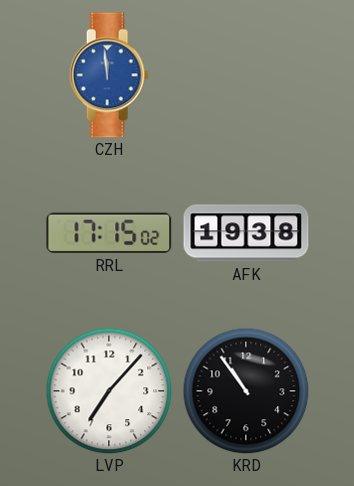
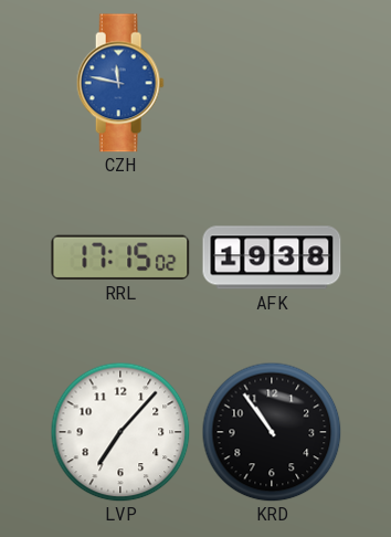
CZH: 11:59 -> 11:47
